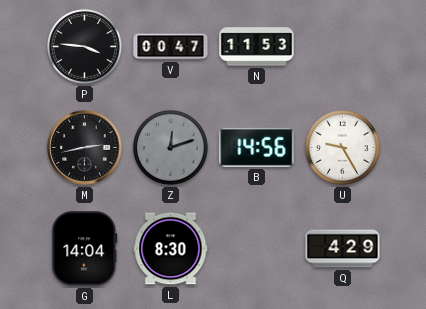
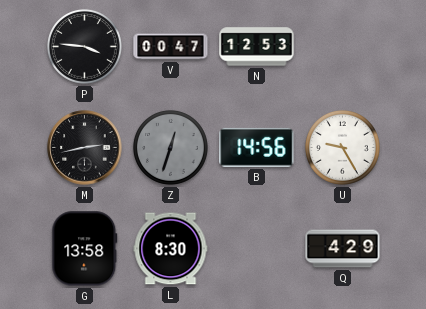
N: 11:53 -> 12:53
Z: 12:12 -> 12:33
G: 14:04 -> 13:58
